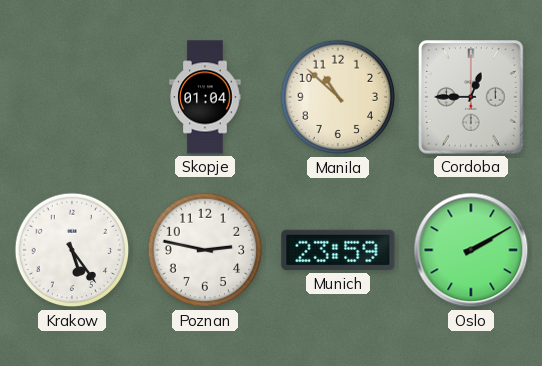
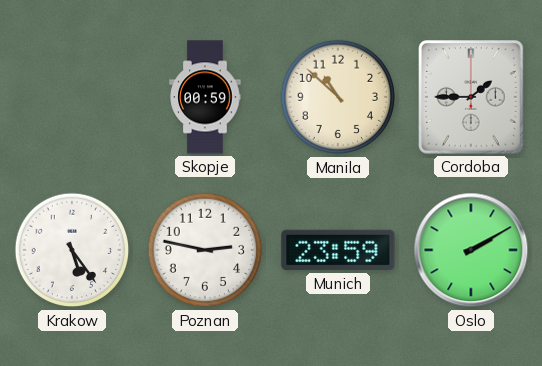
Skopje: 01:04 -> 00:59
Cordoba: 12:45 -> 1:45
